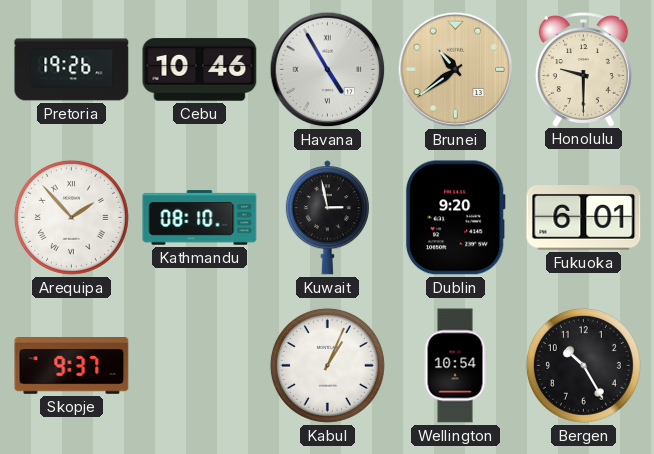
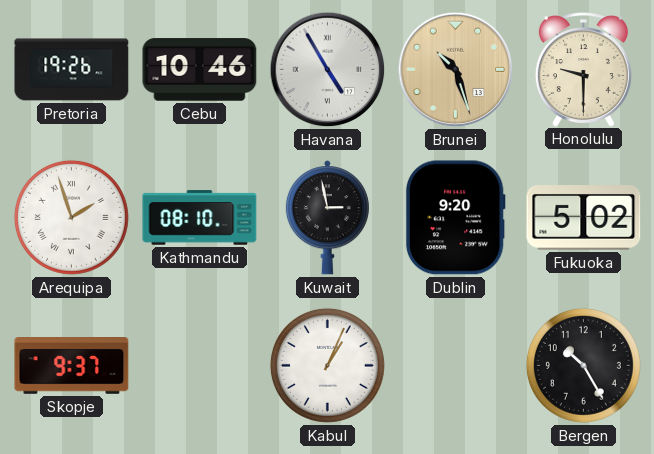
Brunei: 10:39 -> 10:27
Arequipa: 1:53 -> 1:57
Fukuoka: 6:01 -> 5:02
Wellington: 10:54 -> none
